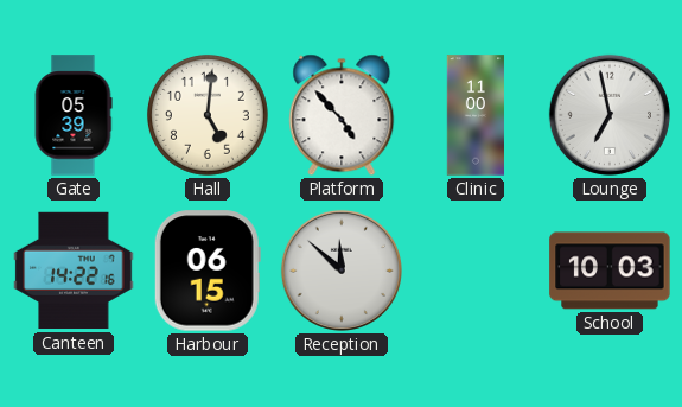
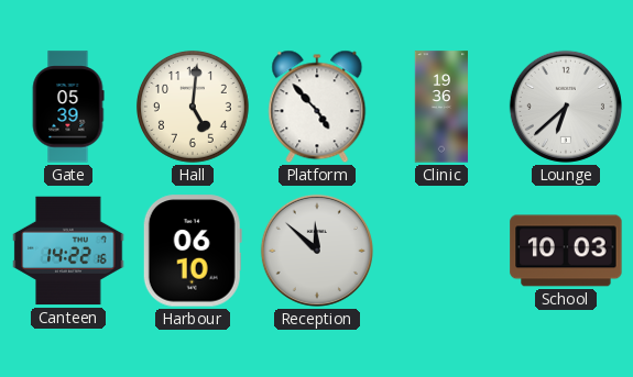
Clinic: 11:00 -> 19:36
Lounge: 6:58 -> 6:38
Harbour: 06:15 -> 06:10
